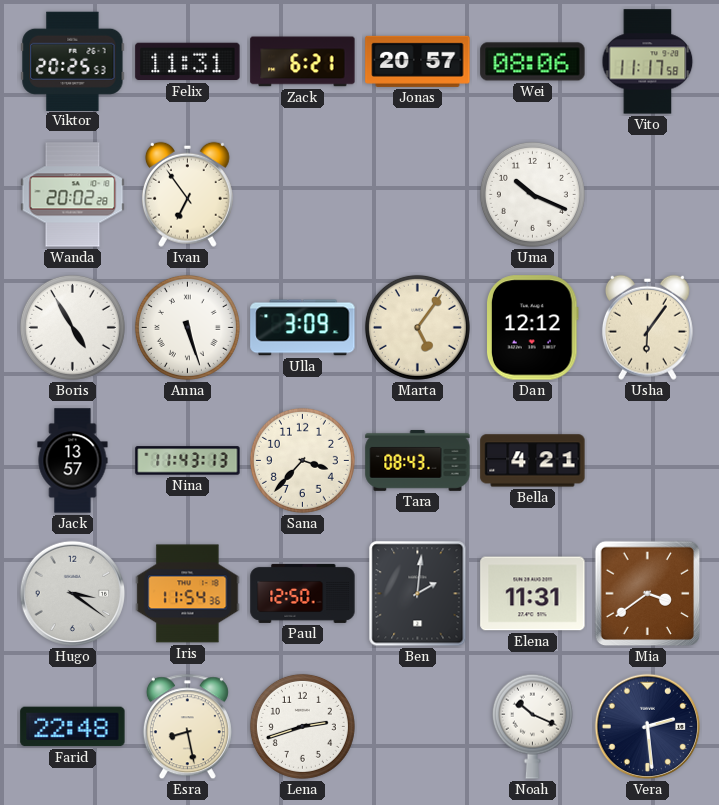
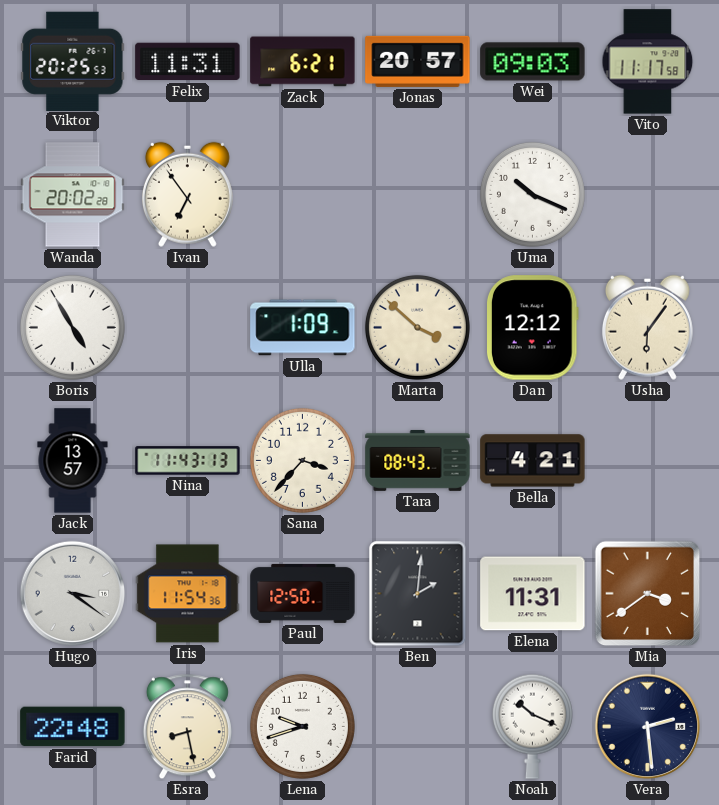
Wei: 08:06 -> 09:03
Anna: 5:27 -> none
Ulla: 3:09 -> 1:09
Marta: 5:06 -> 3:52
Lena: 2:42 -> 9:42
